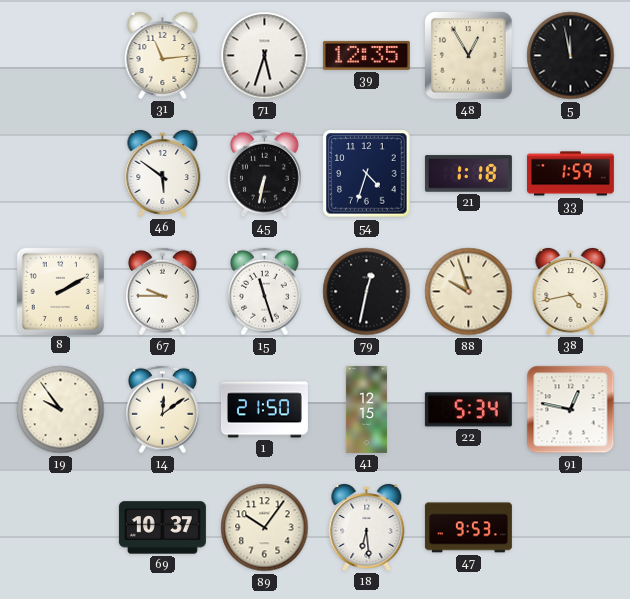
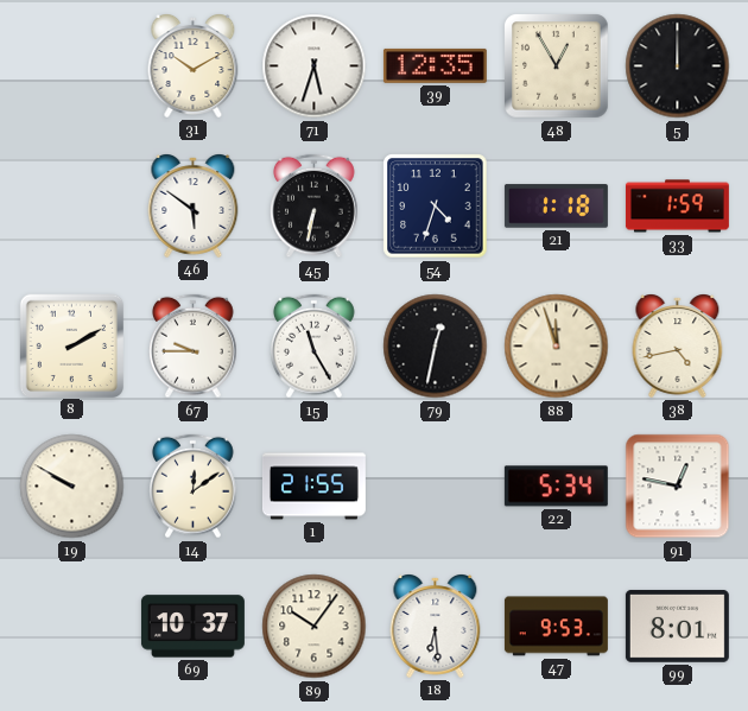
31: 11:14 -> 10:10
5: 11:58 -> 12:00
15: 11:27 -> 11:25
88: 9:57 -> 11:57
19: 9:54 -> 9:50
1: 21:50 -> 21:55
41: 12:15 -> none
99: none -> 8:01
